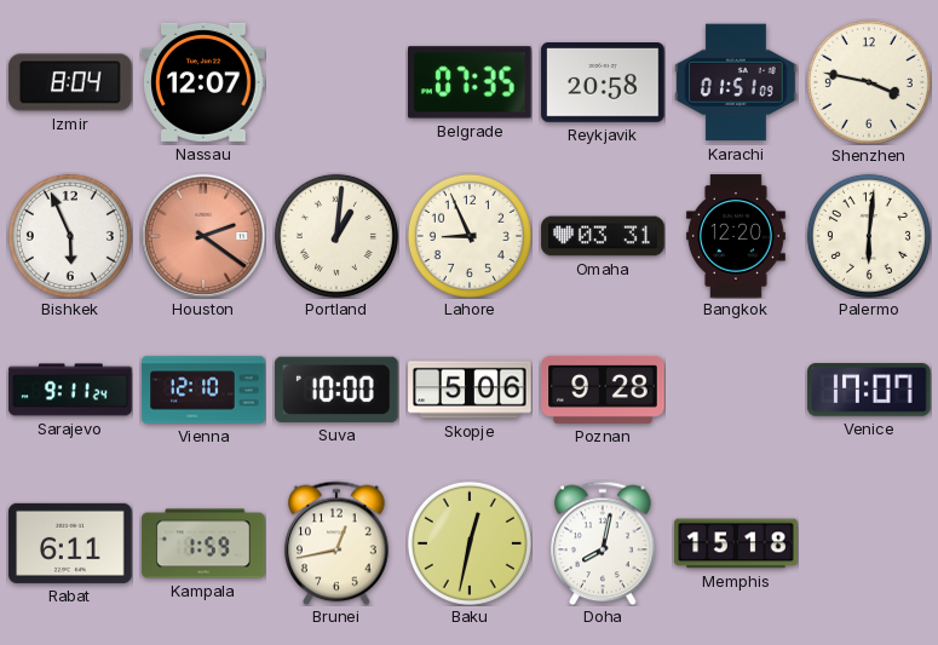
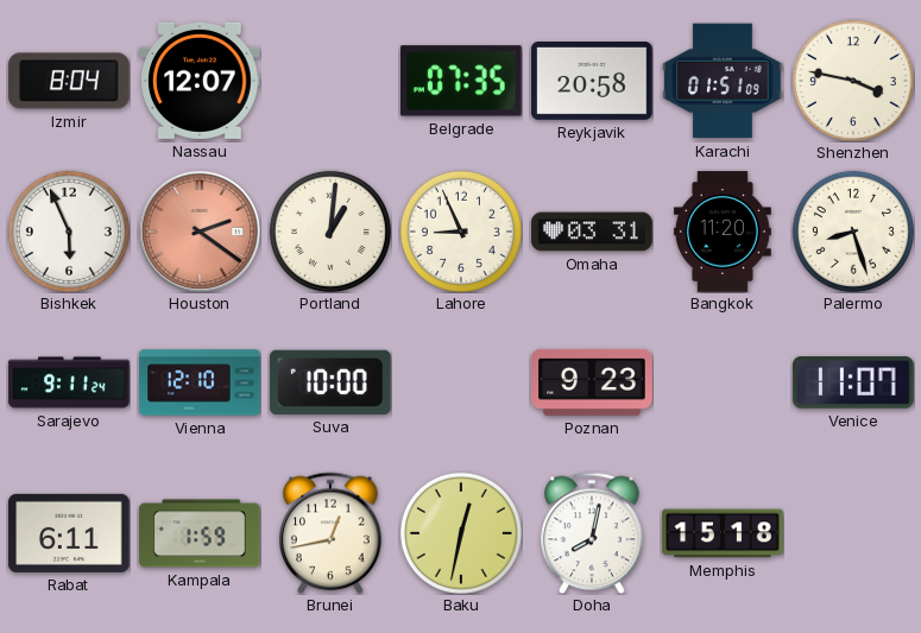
Bangkok: 12:20 -> 11:20
Palermo: 6:01 -> 8:27
Skopje: 5:06 -> none
Poznan: 9:28 -> 9:23
Venice: 17:07 -> 11:07
